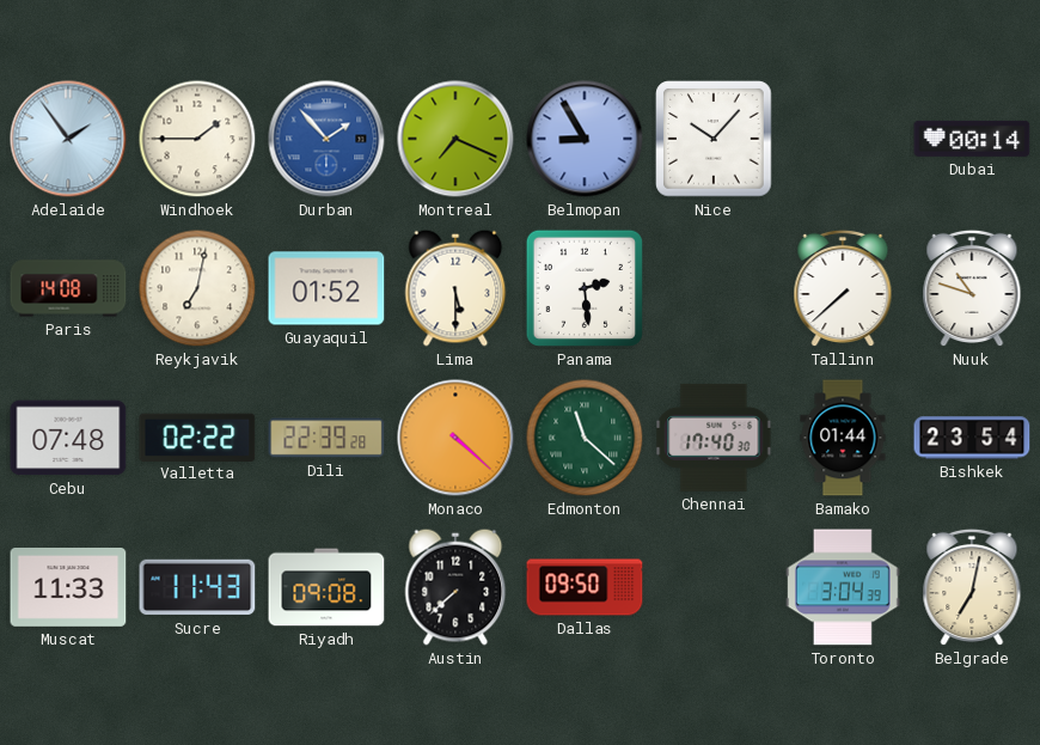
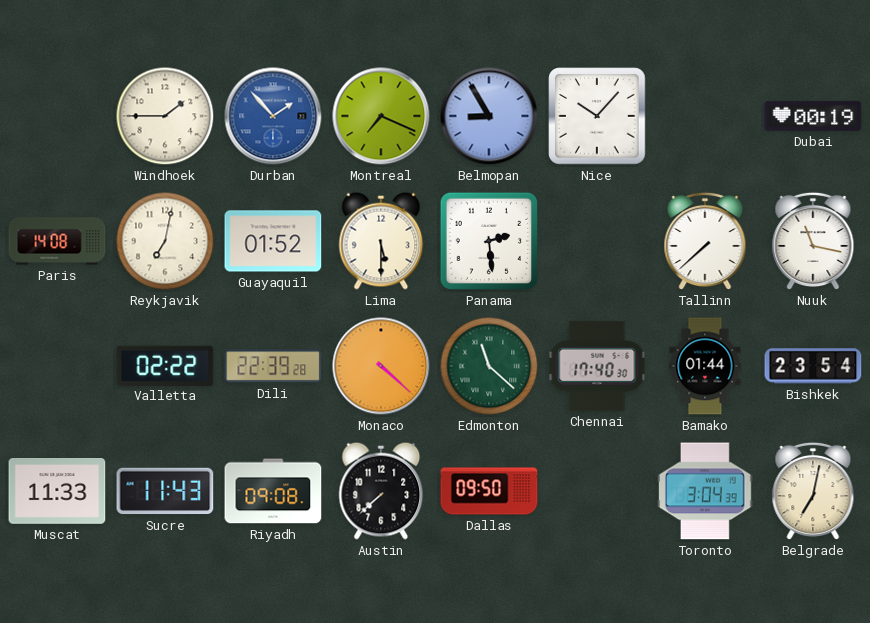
Adelaide: 1:54 -> none
Dubai: 00:14 -> 00:19
Nuuk: 10:48 -> 11:17
Cebu: 07:48 -> none
